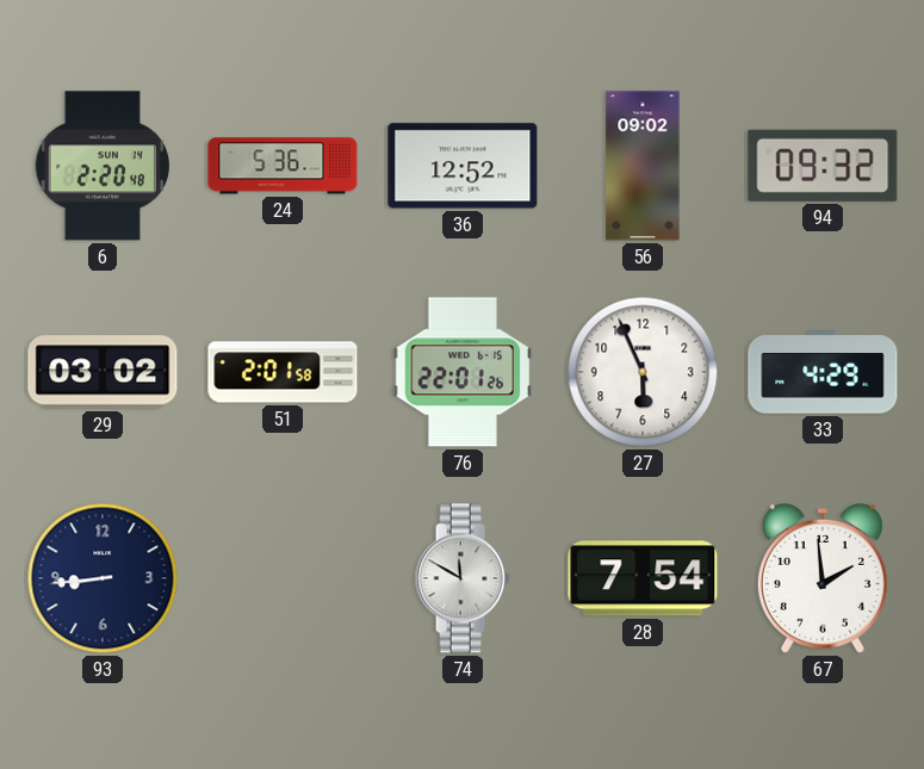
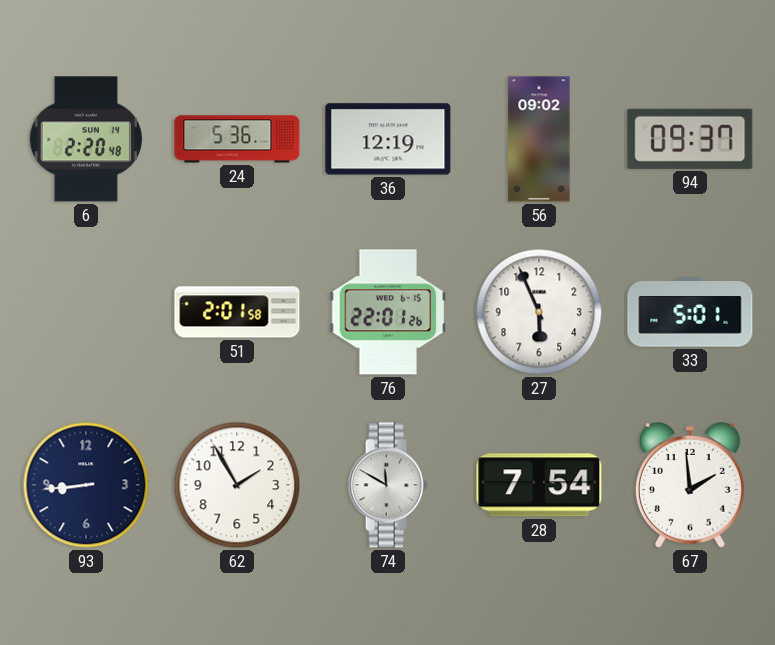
36: 12:52 -> 12:19
94: 09:32 -> 09:37
29: 03:02 -> none
33: 4:29 -> 5:01
62: none -> 1:55
